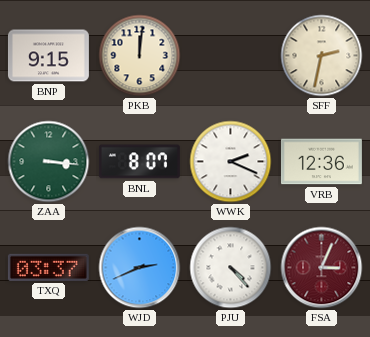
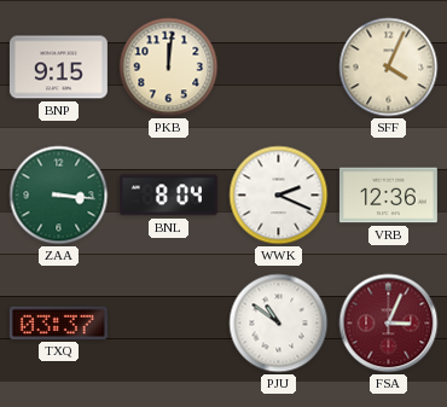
SFF: 2:32 -> 4:04
BNL: 8:07 -> 8:04
WJD: 2:41 -> none
PJU: 4:23 -> 10:51
